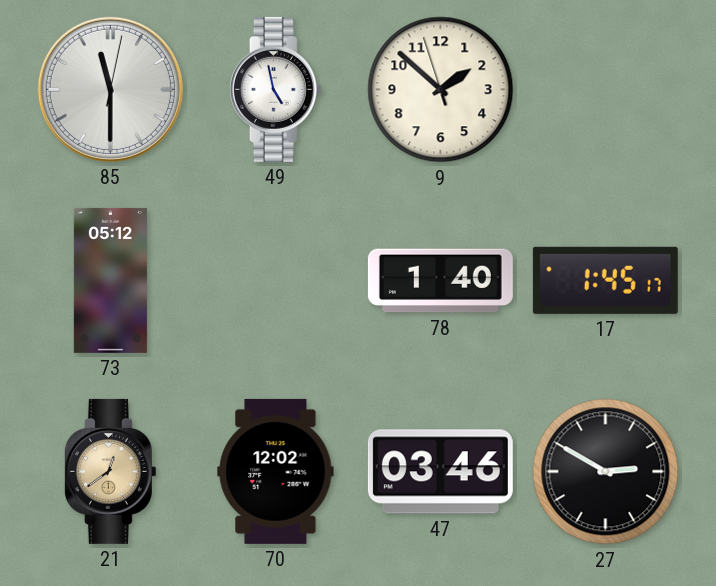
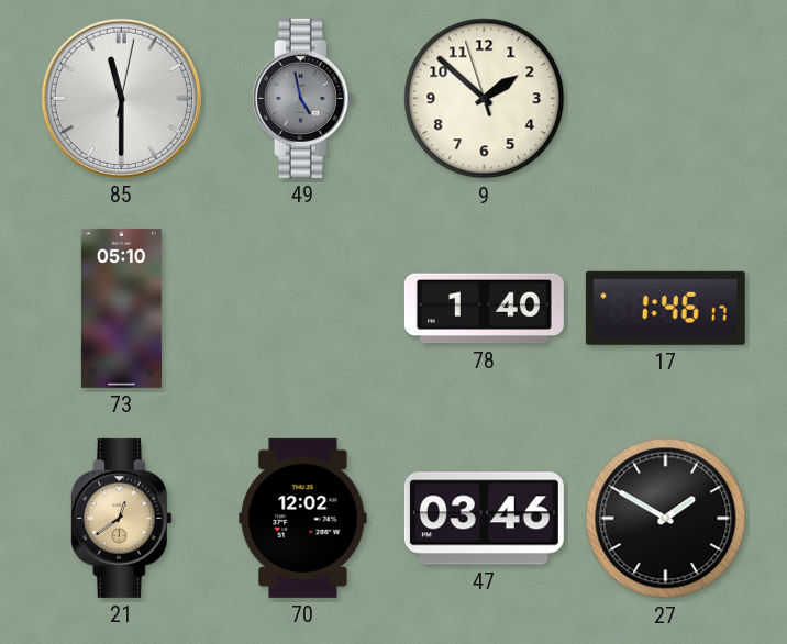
49 dial: white -> grey
73: 05:12 -> 05:10
17: 1:45 -> 1:46
27: 2:50 -> 1:50
